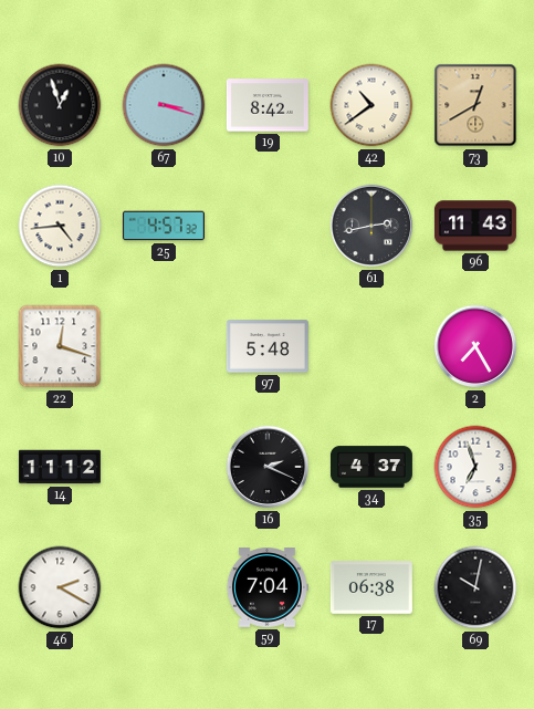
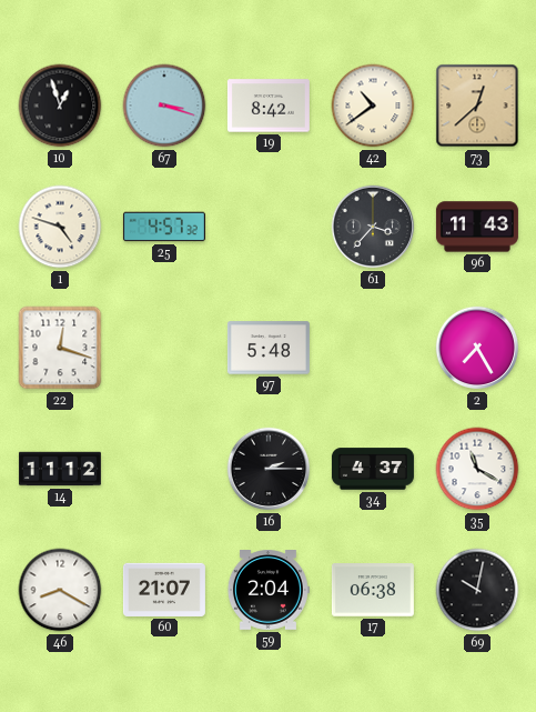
73: 12:40 -> 12:38
1: 4:44 -> 4:48
61: 2:43 -> 3:37
16: 2:19 -> 2:15
35: 6:57 -> 11:20
46: 2:20 -> 8:20
60: none -> 21:07
59: 7:04 -> 2:04
